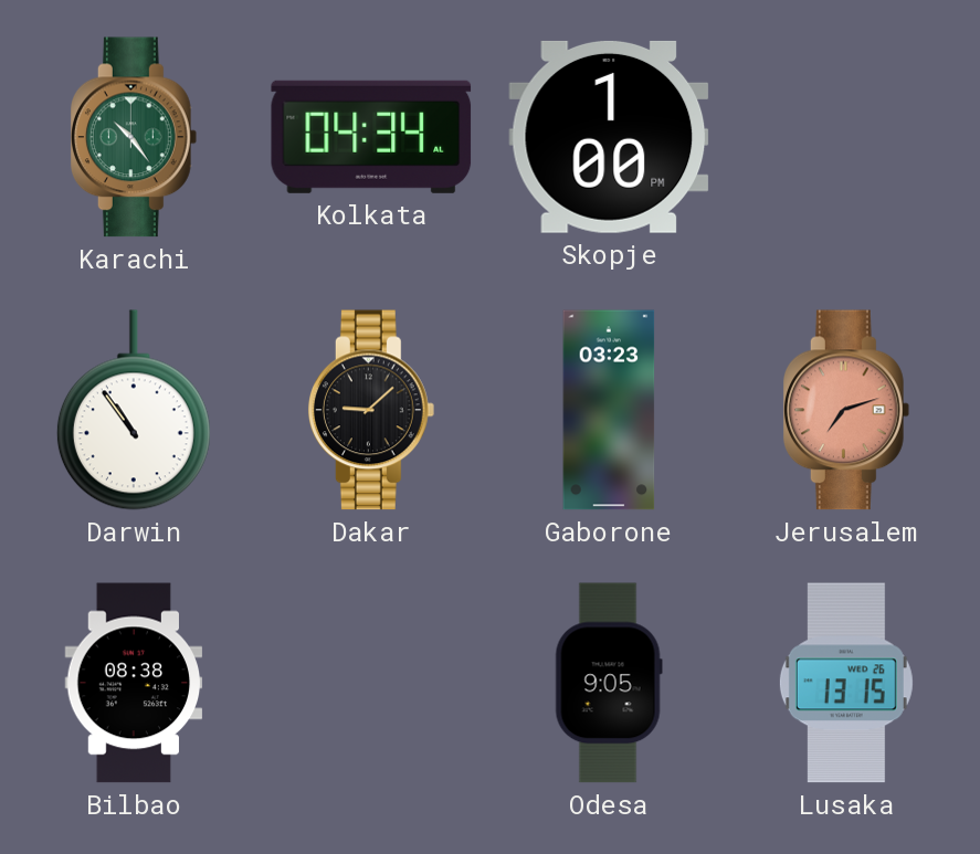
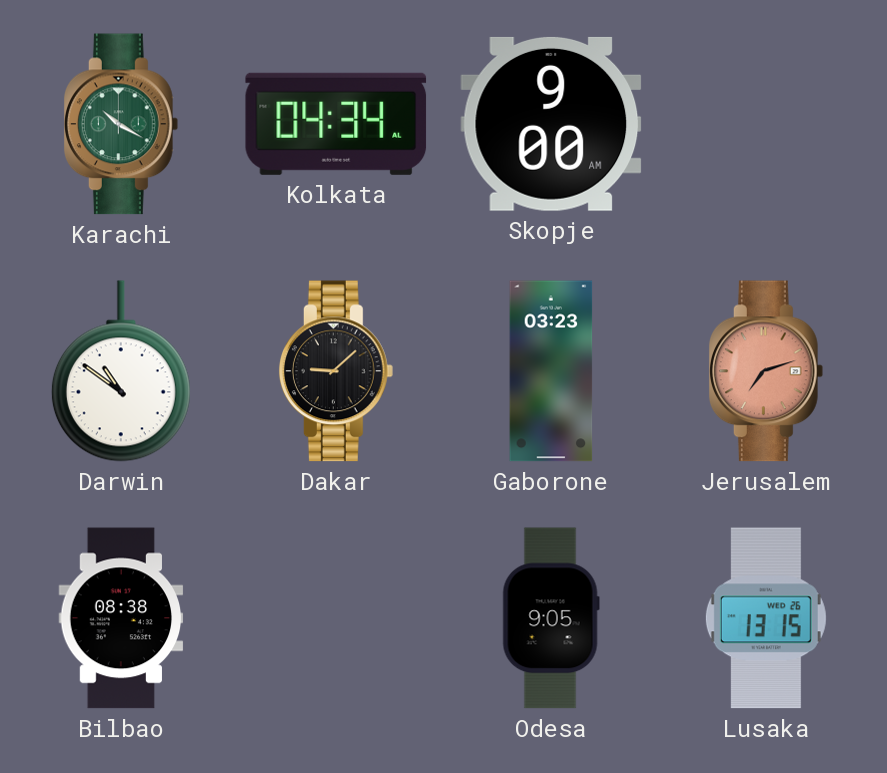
Karachi: 10:24 -> 10:20
Skopje: 1:00 -> 9:00
Darwin: 10:54 -> 10:51
